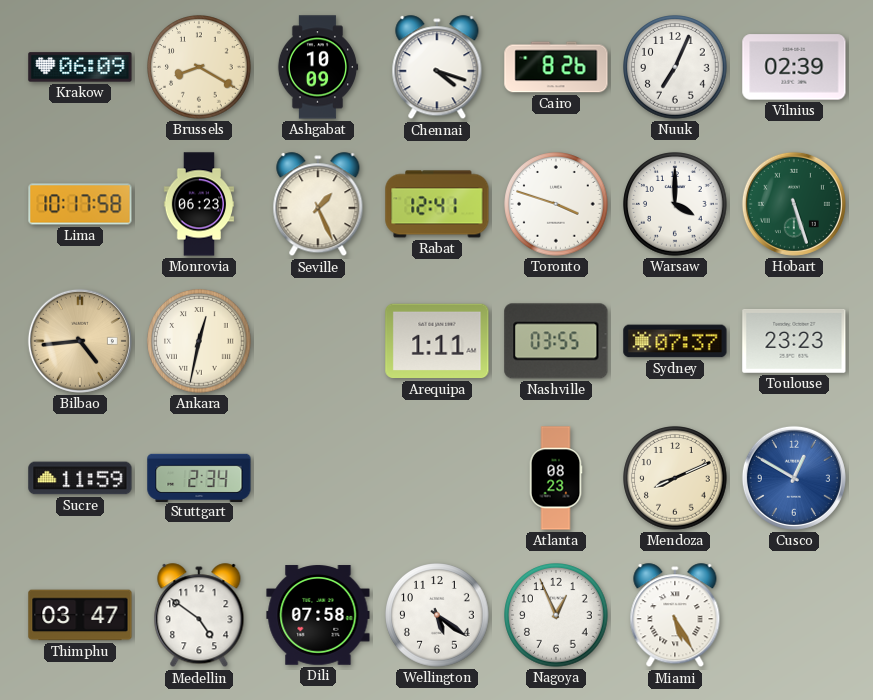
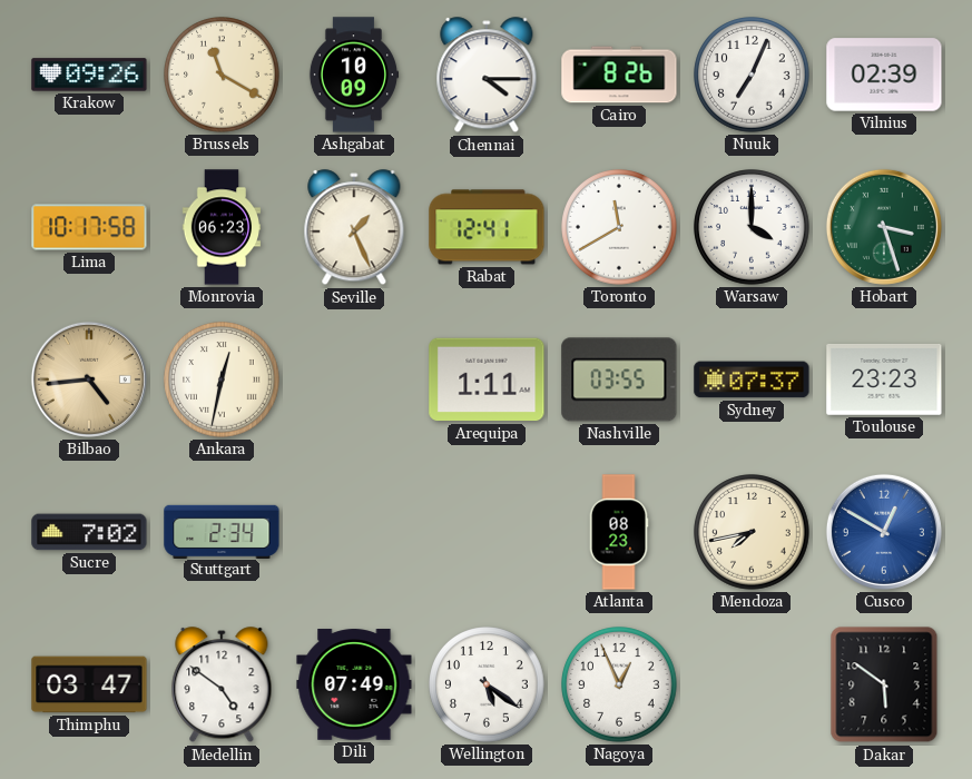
Krakow: 06:09 -> 09:26
Brussels: 8:20 -> 11:20
Chennai: 4:18 -> 4:15
Toronto: 3:48 -> 11:40
Hobart: 5:27 -> 3:27
Sucre: 11:59 -> 7:02
Mendoza: 8:11 -> 7:43
Dili: 07:58 -> 07:49
Miami: 5:25 -> none
Dakar: none -> 5:51
